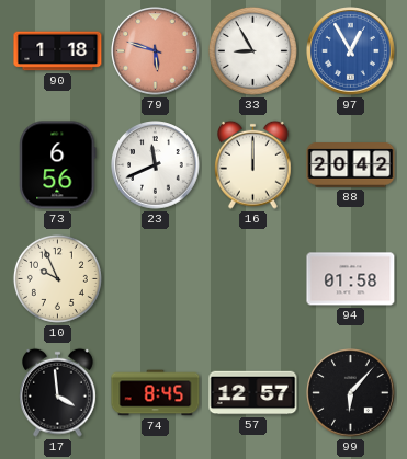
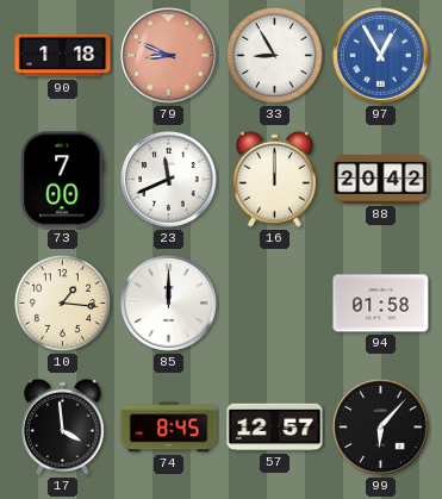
79: 5:48 -> 8:49
73: 6:56 -> 7:00
10: 9:56 -> 1:16
85: none -> 12:00
